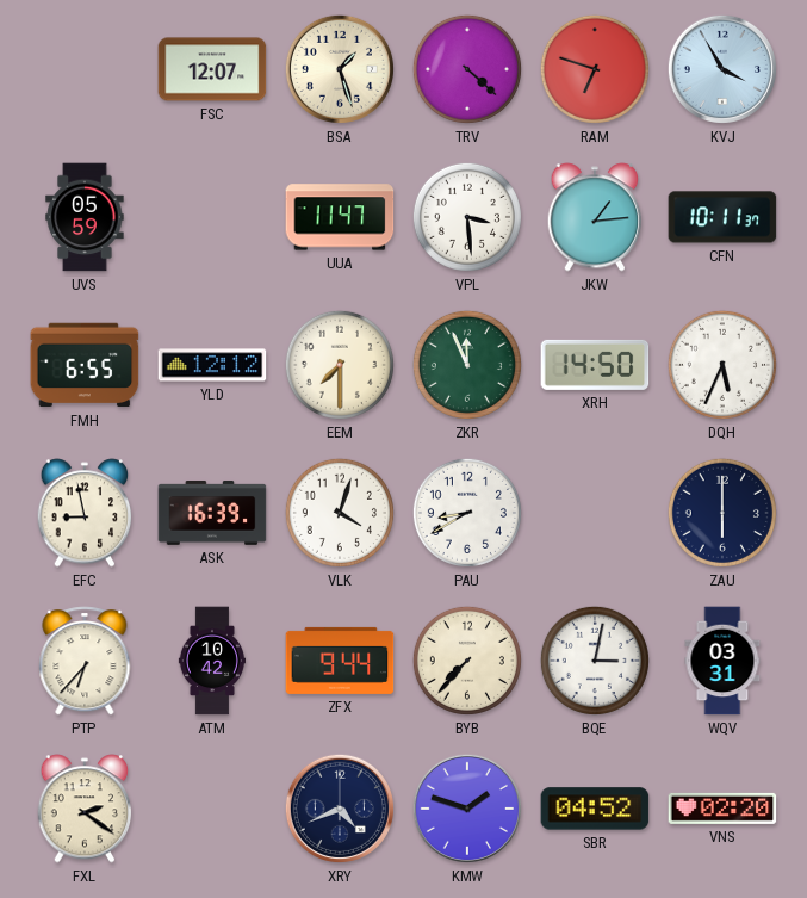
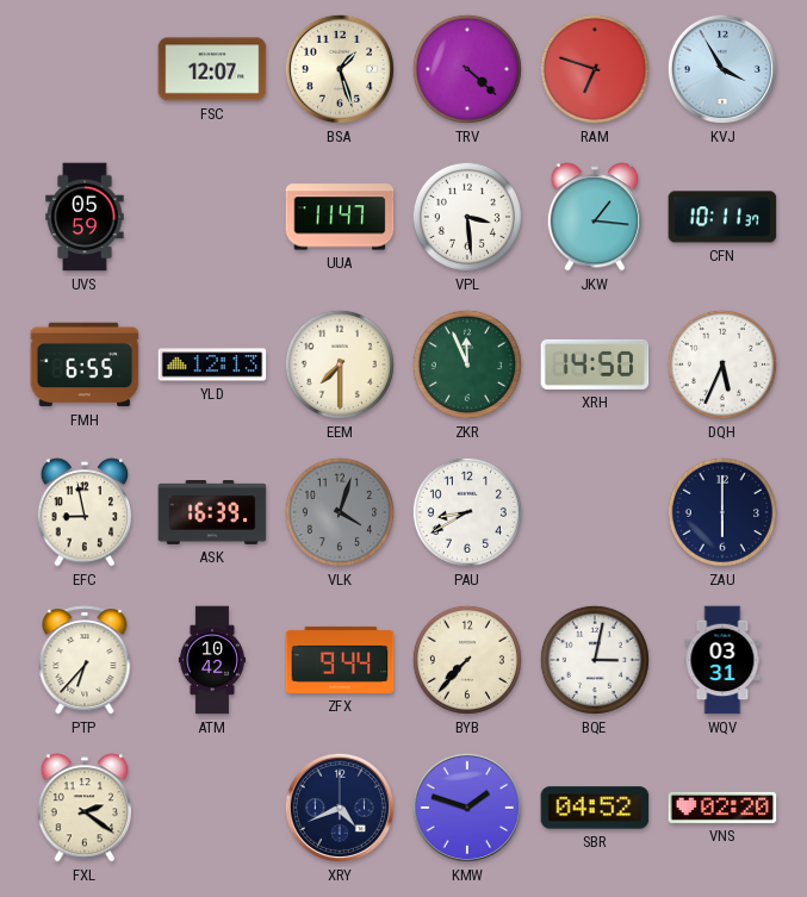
JKW: 1:14 -> 1:16
YLD: 12:12 -> 12:13
VLK dial: white -> grey
